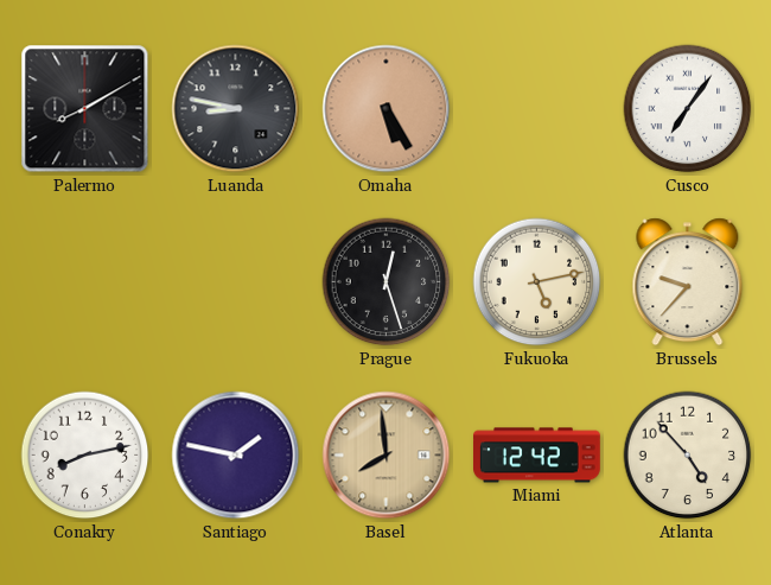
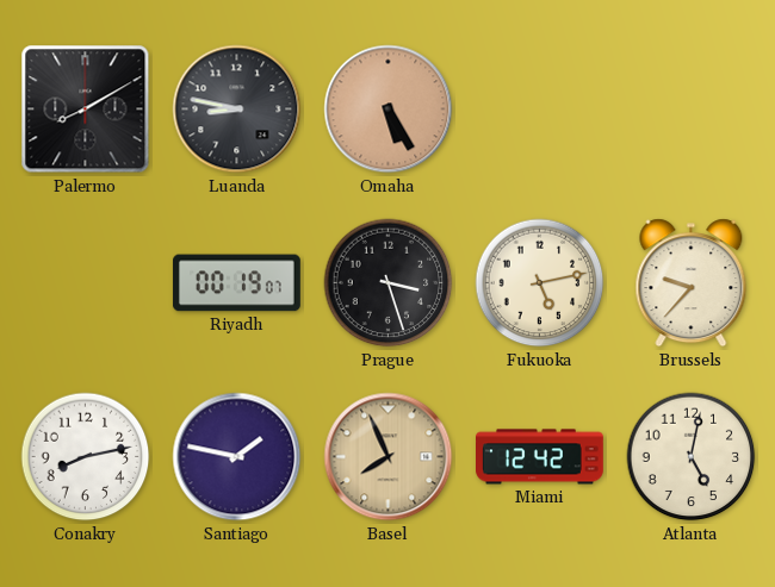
Cusco: 7:06 -> none
Riyadh: none -> 00:19
Prague: 12:27 -> 3:27
Basel: 7:59 -> 7:56
Atlanta: 4:53 -> 5:02
